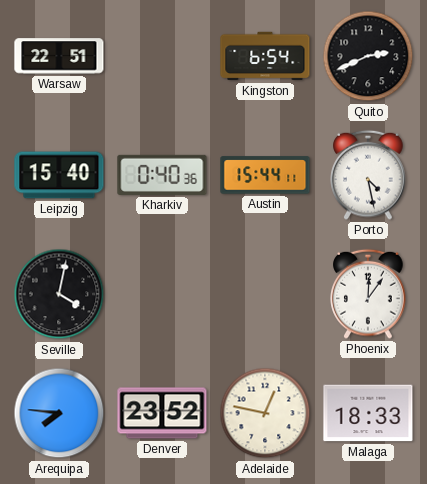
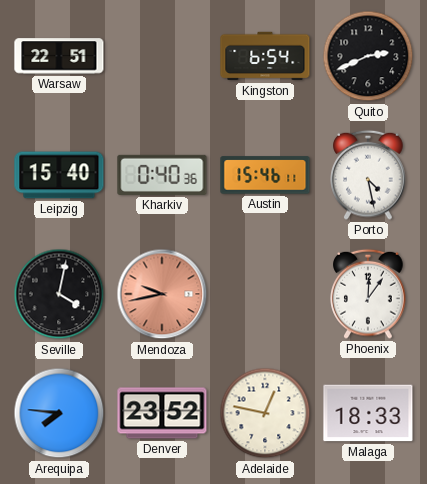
Austin: 15:44 -> 15:46
Mendoza: none -> 9:43
